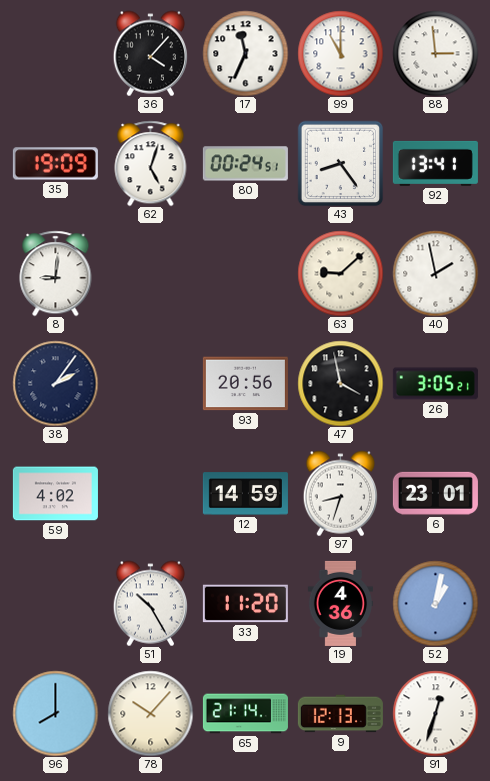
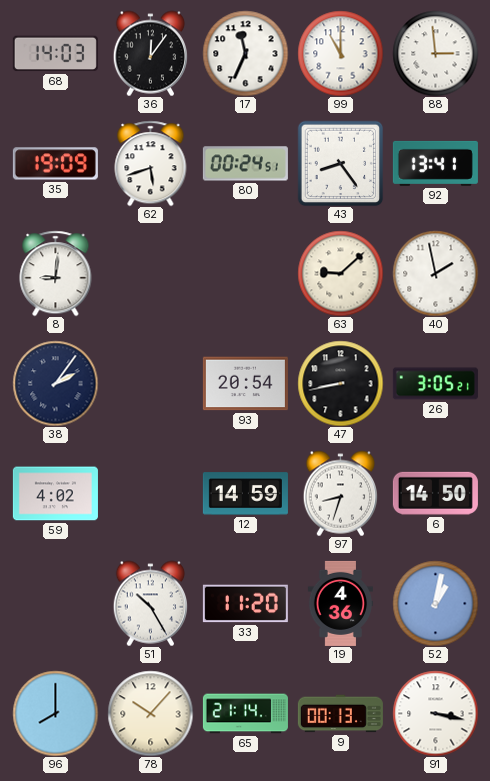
68: none -> 14:03
36: 4:07 -> 12:06
62: 5:03 -> 5:42
93: 20:56 -> 20:54
47: 3:58 -> 8:43
6: 23:01 -> 14:50
9: 12:13 -> 00:13
91: 12:33 -> 3:17
